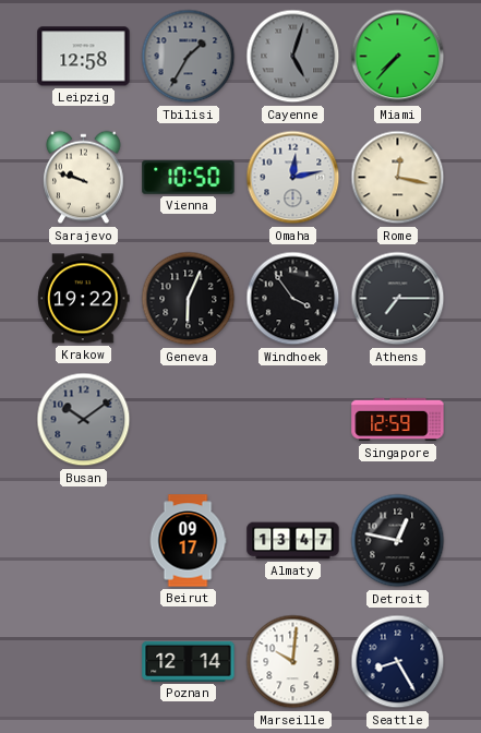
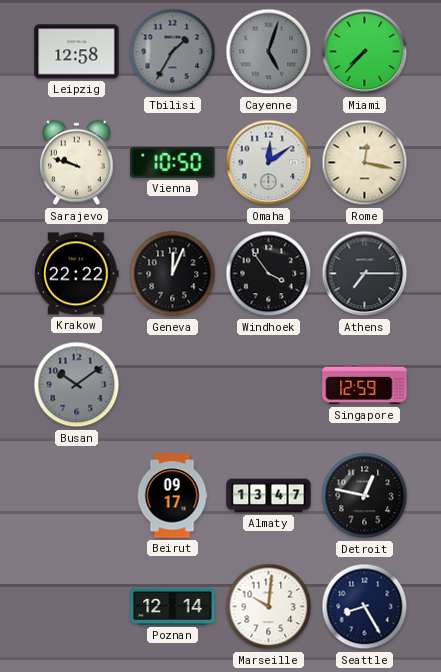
Omaha: 12:13 -> 12:09
Krakow: 19:22 -> 22:22
Geneva: 6:04 -> 12:04
